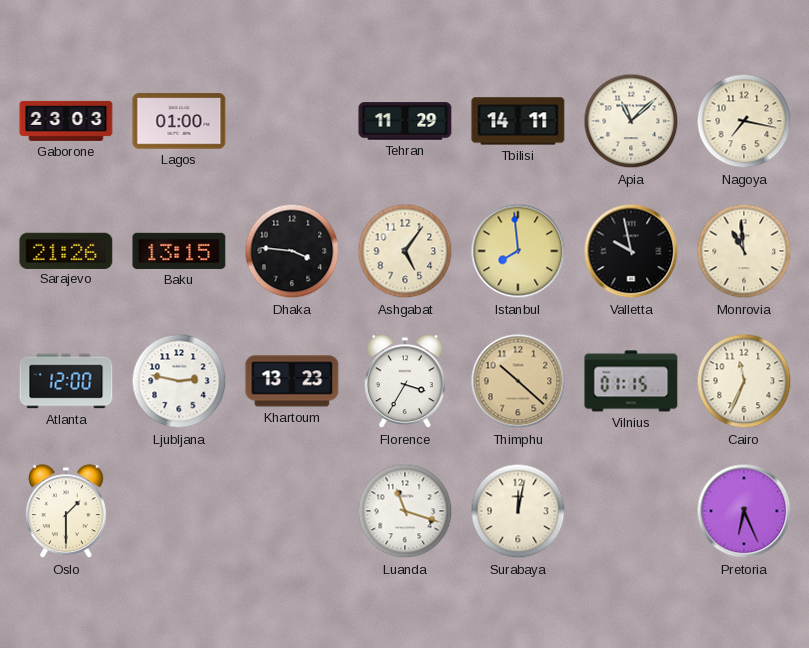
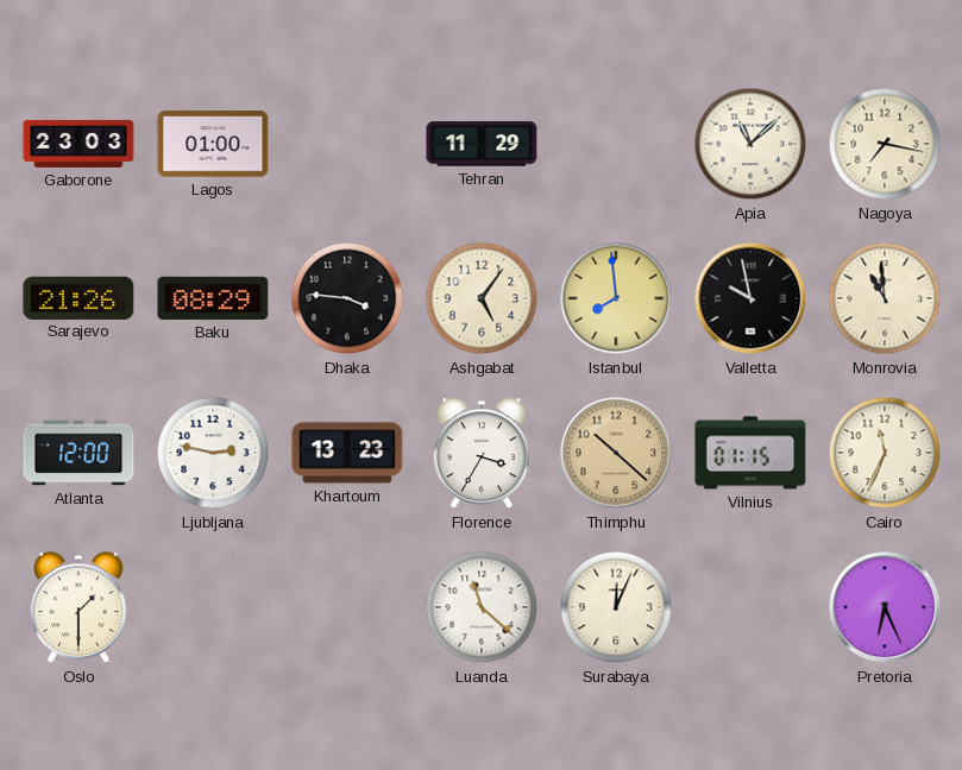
Tbilisi: 14:11 -> none
Baku: 13:15 -> 08:29
Luanda: 11:18 -> 11:22
Surabaya: 12:02 -> 12:04
